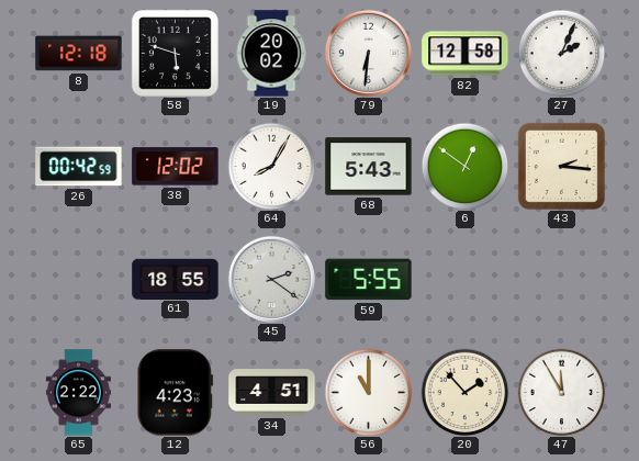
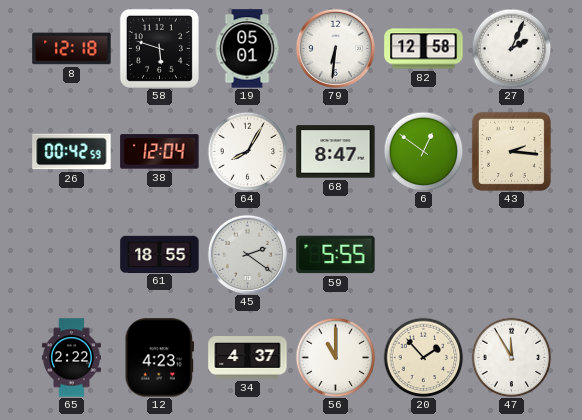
19: 20:02 -> 05:01
38: 12:02 -> 12:04
68: 5:43 -> 8:47
34: 4:51 -> 4:37
